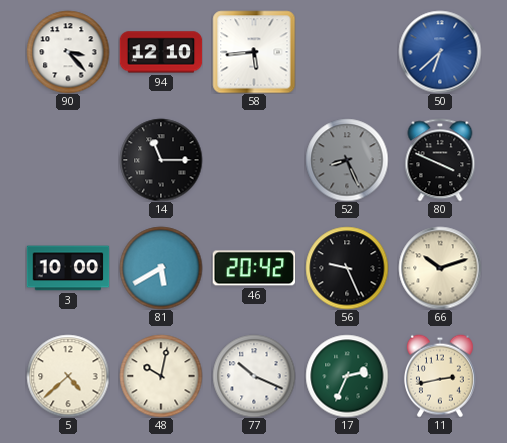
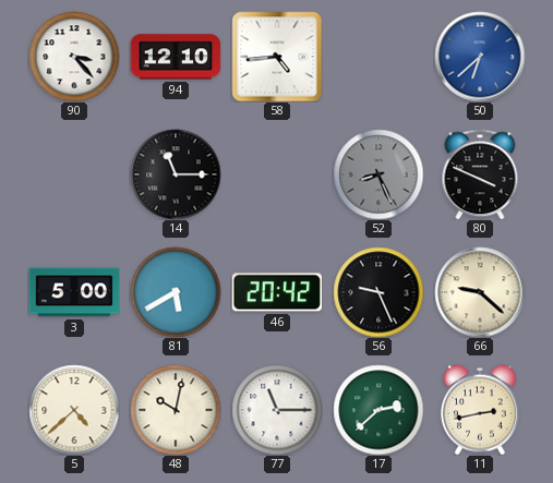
58: 5:44 -> 4:44
3: 10:00 -> 5:00
66: 10:12 -> 9:22
77: 10:19 -> 11:15
17: 2:34 -> 2:38
